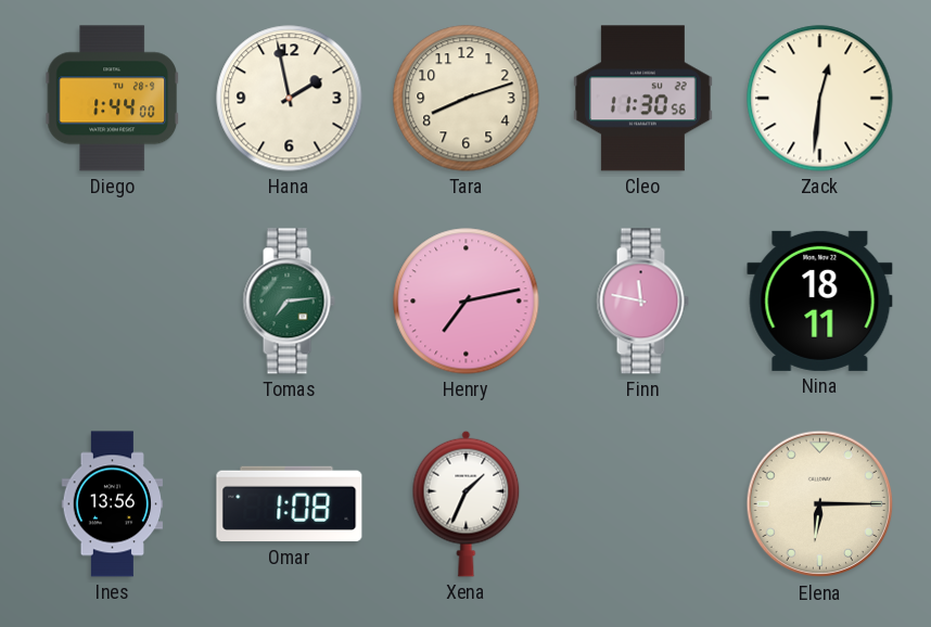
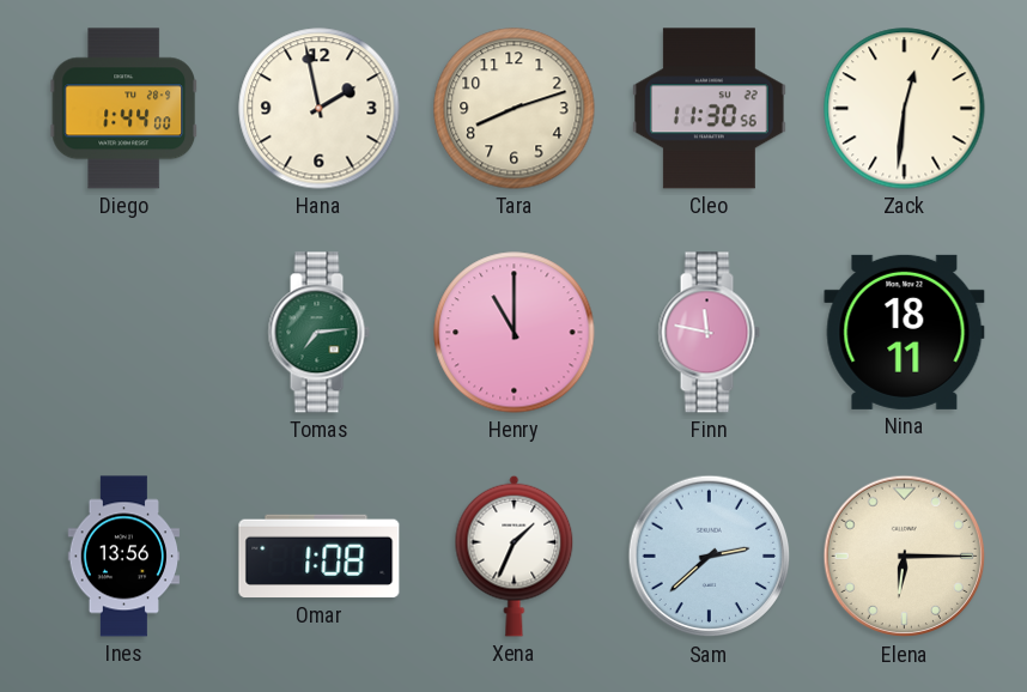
Henry: 7:13 -> 11:00
Sam: none -> 2:38
